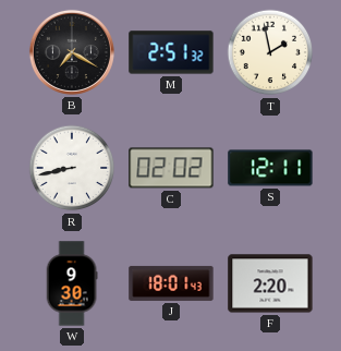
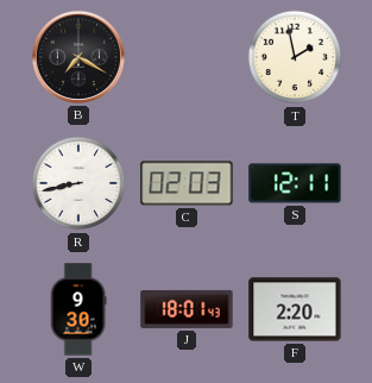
M: 2:51 -> none
C: 02:02 -> 02:03
